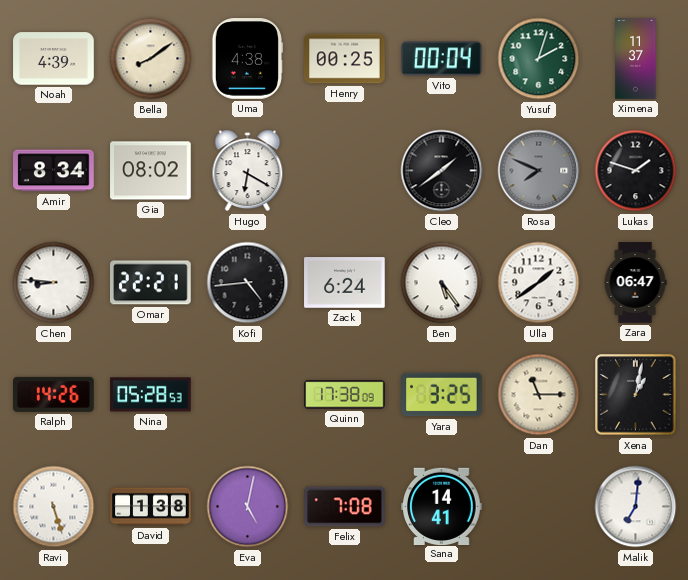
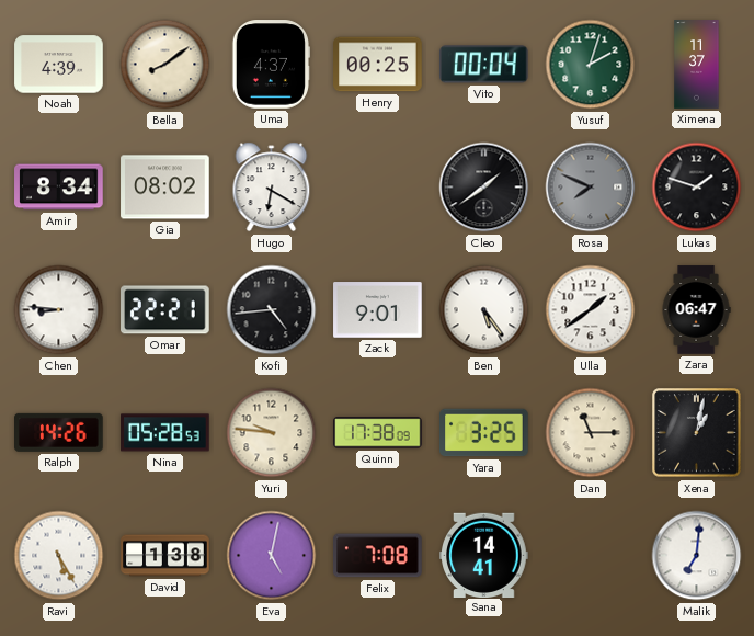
Uma: 4:38 -> 4:37
Zack: 6:24 -> 9:01
Yuri: none -> 9:46
Ravi: 5:27 -> 5:25
